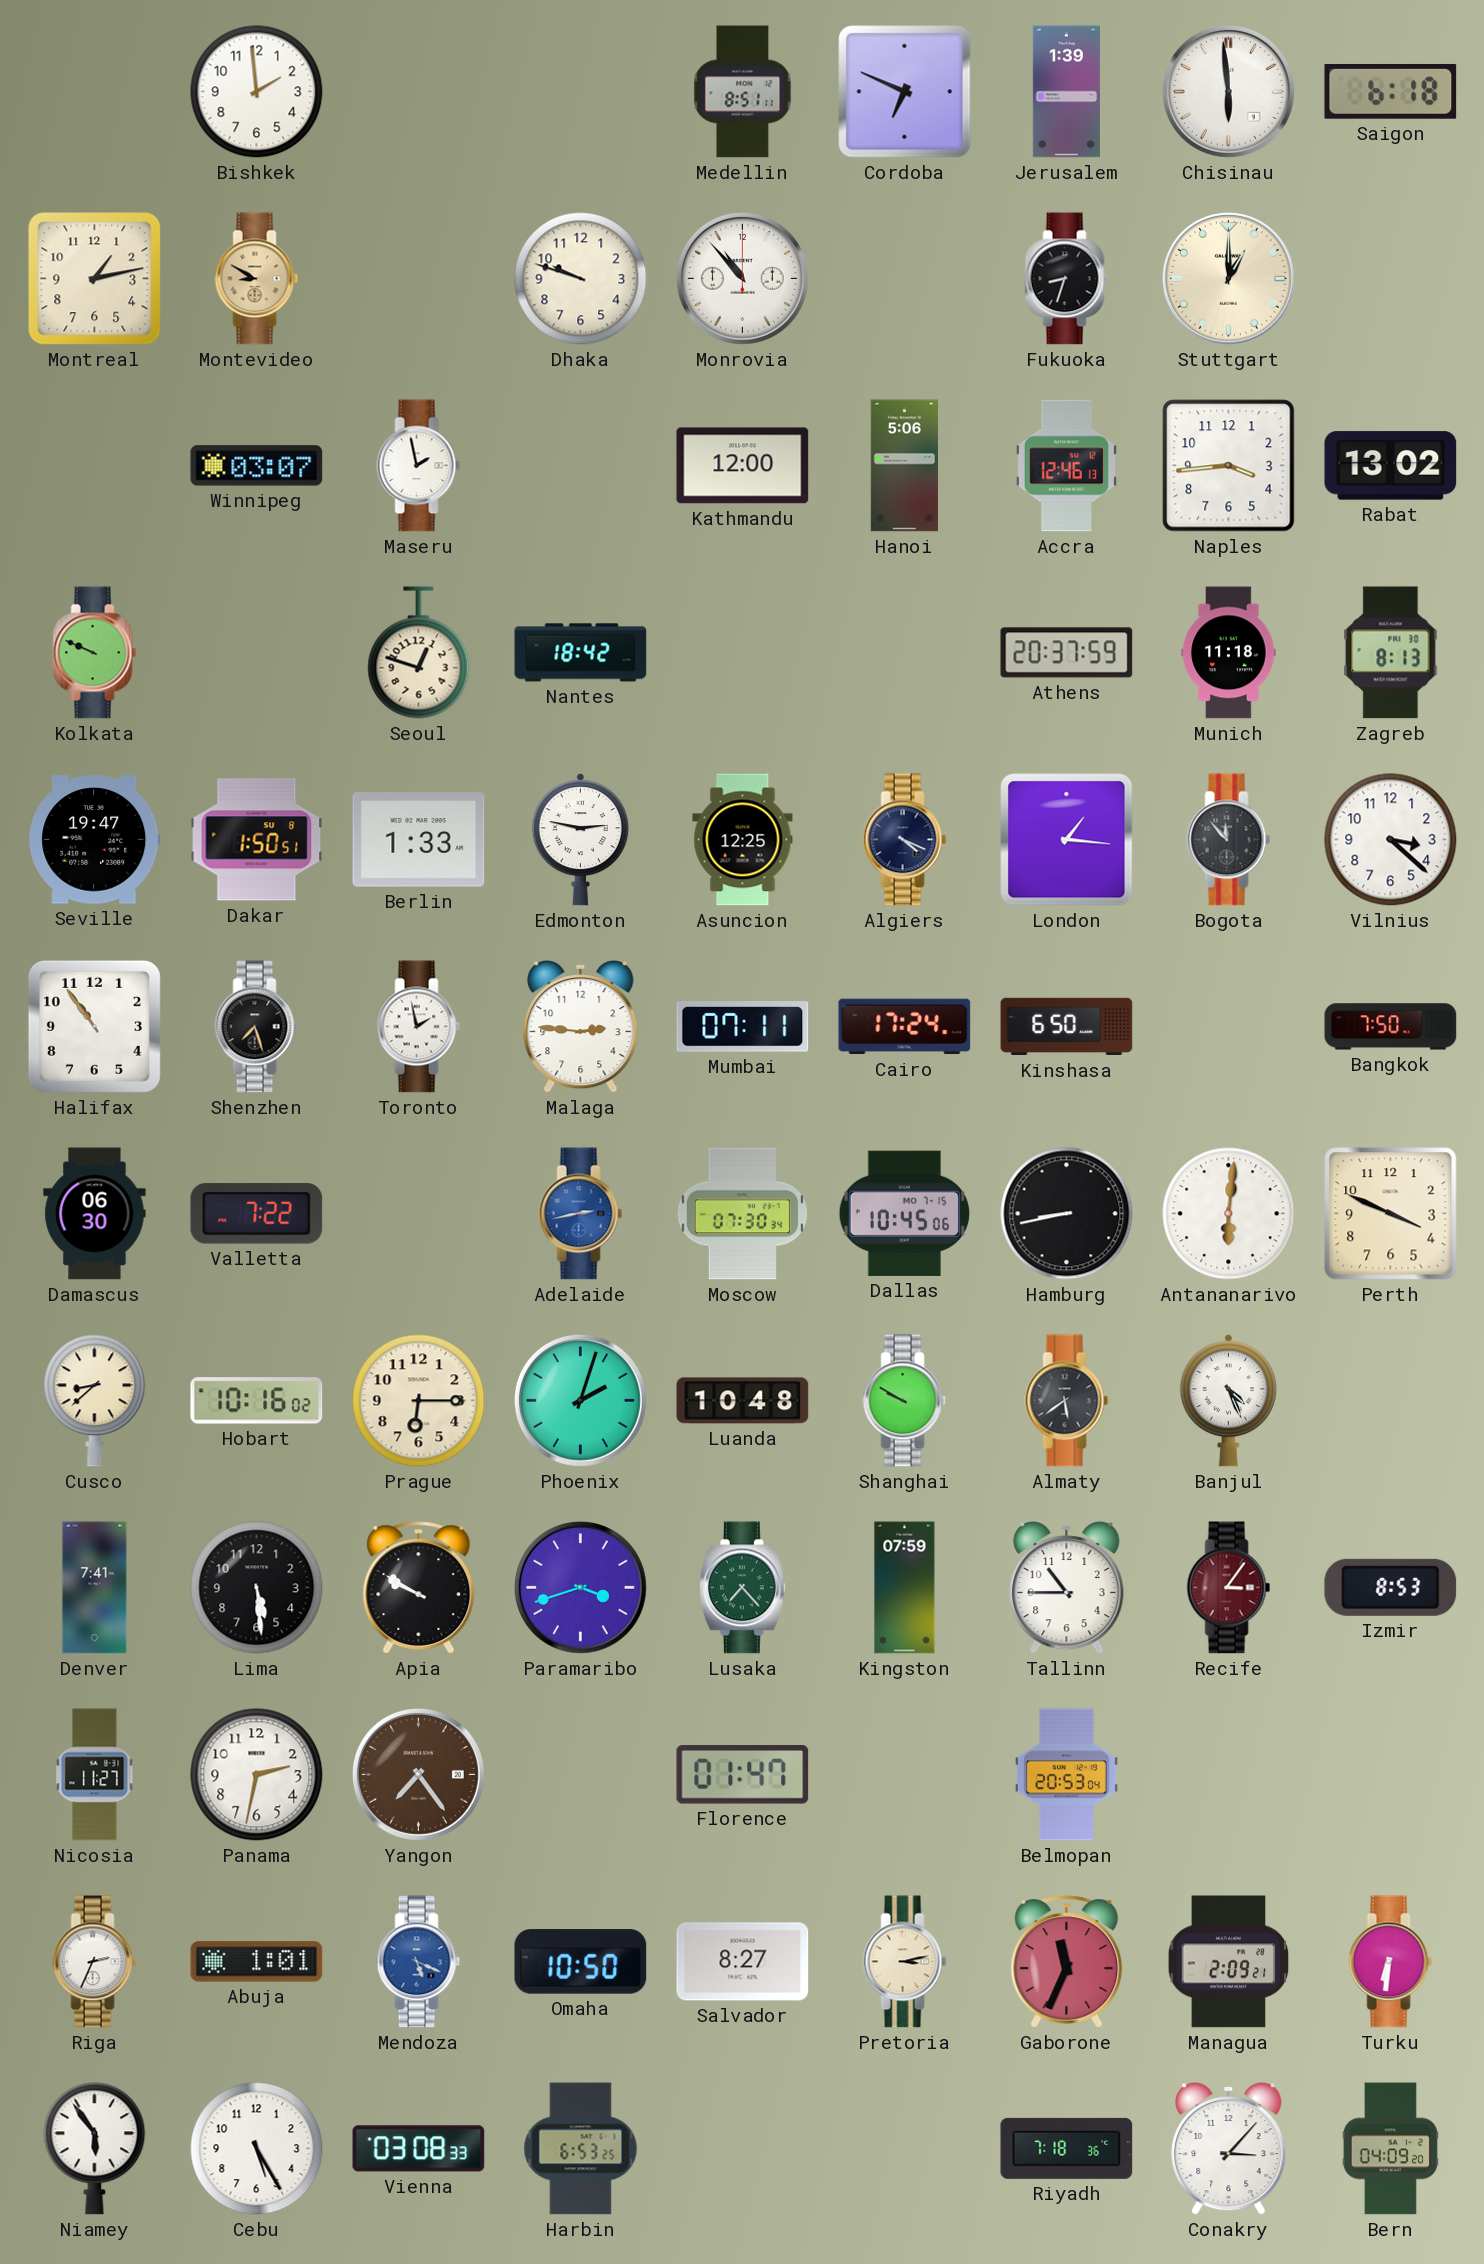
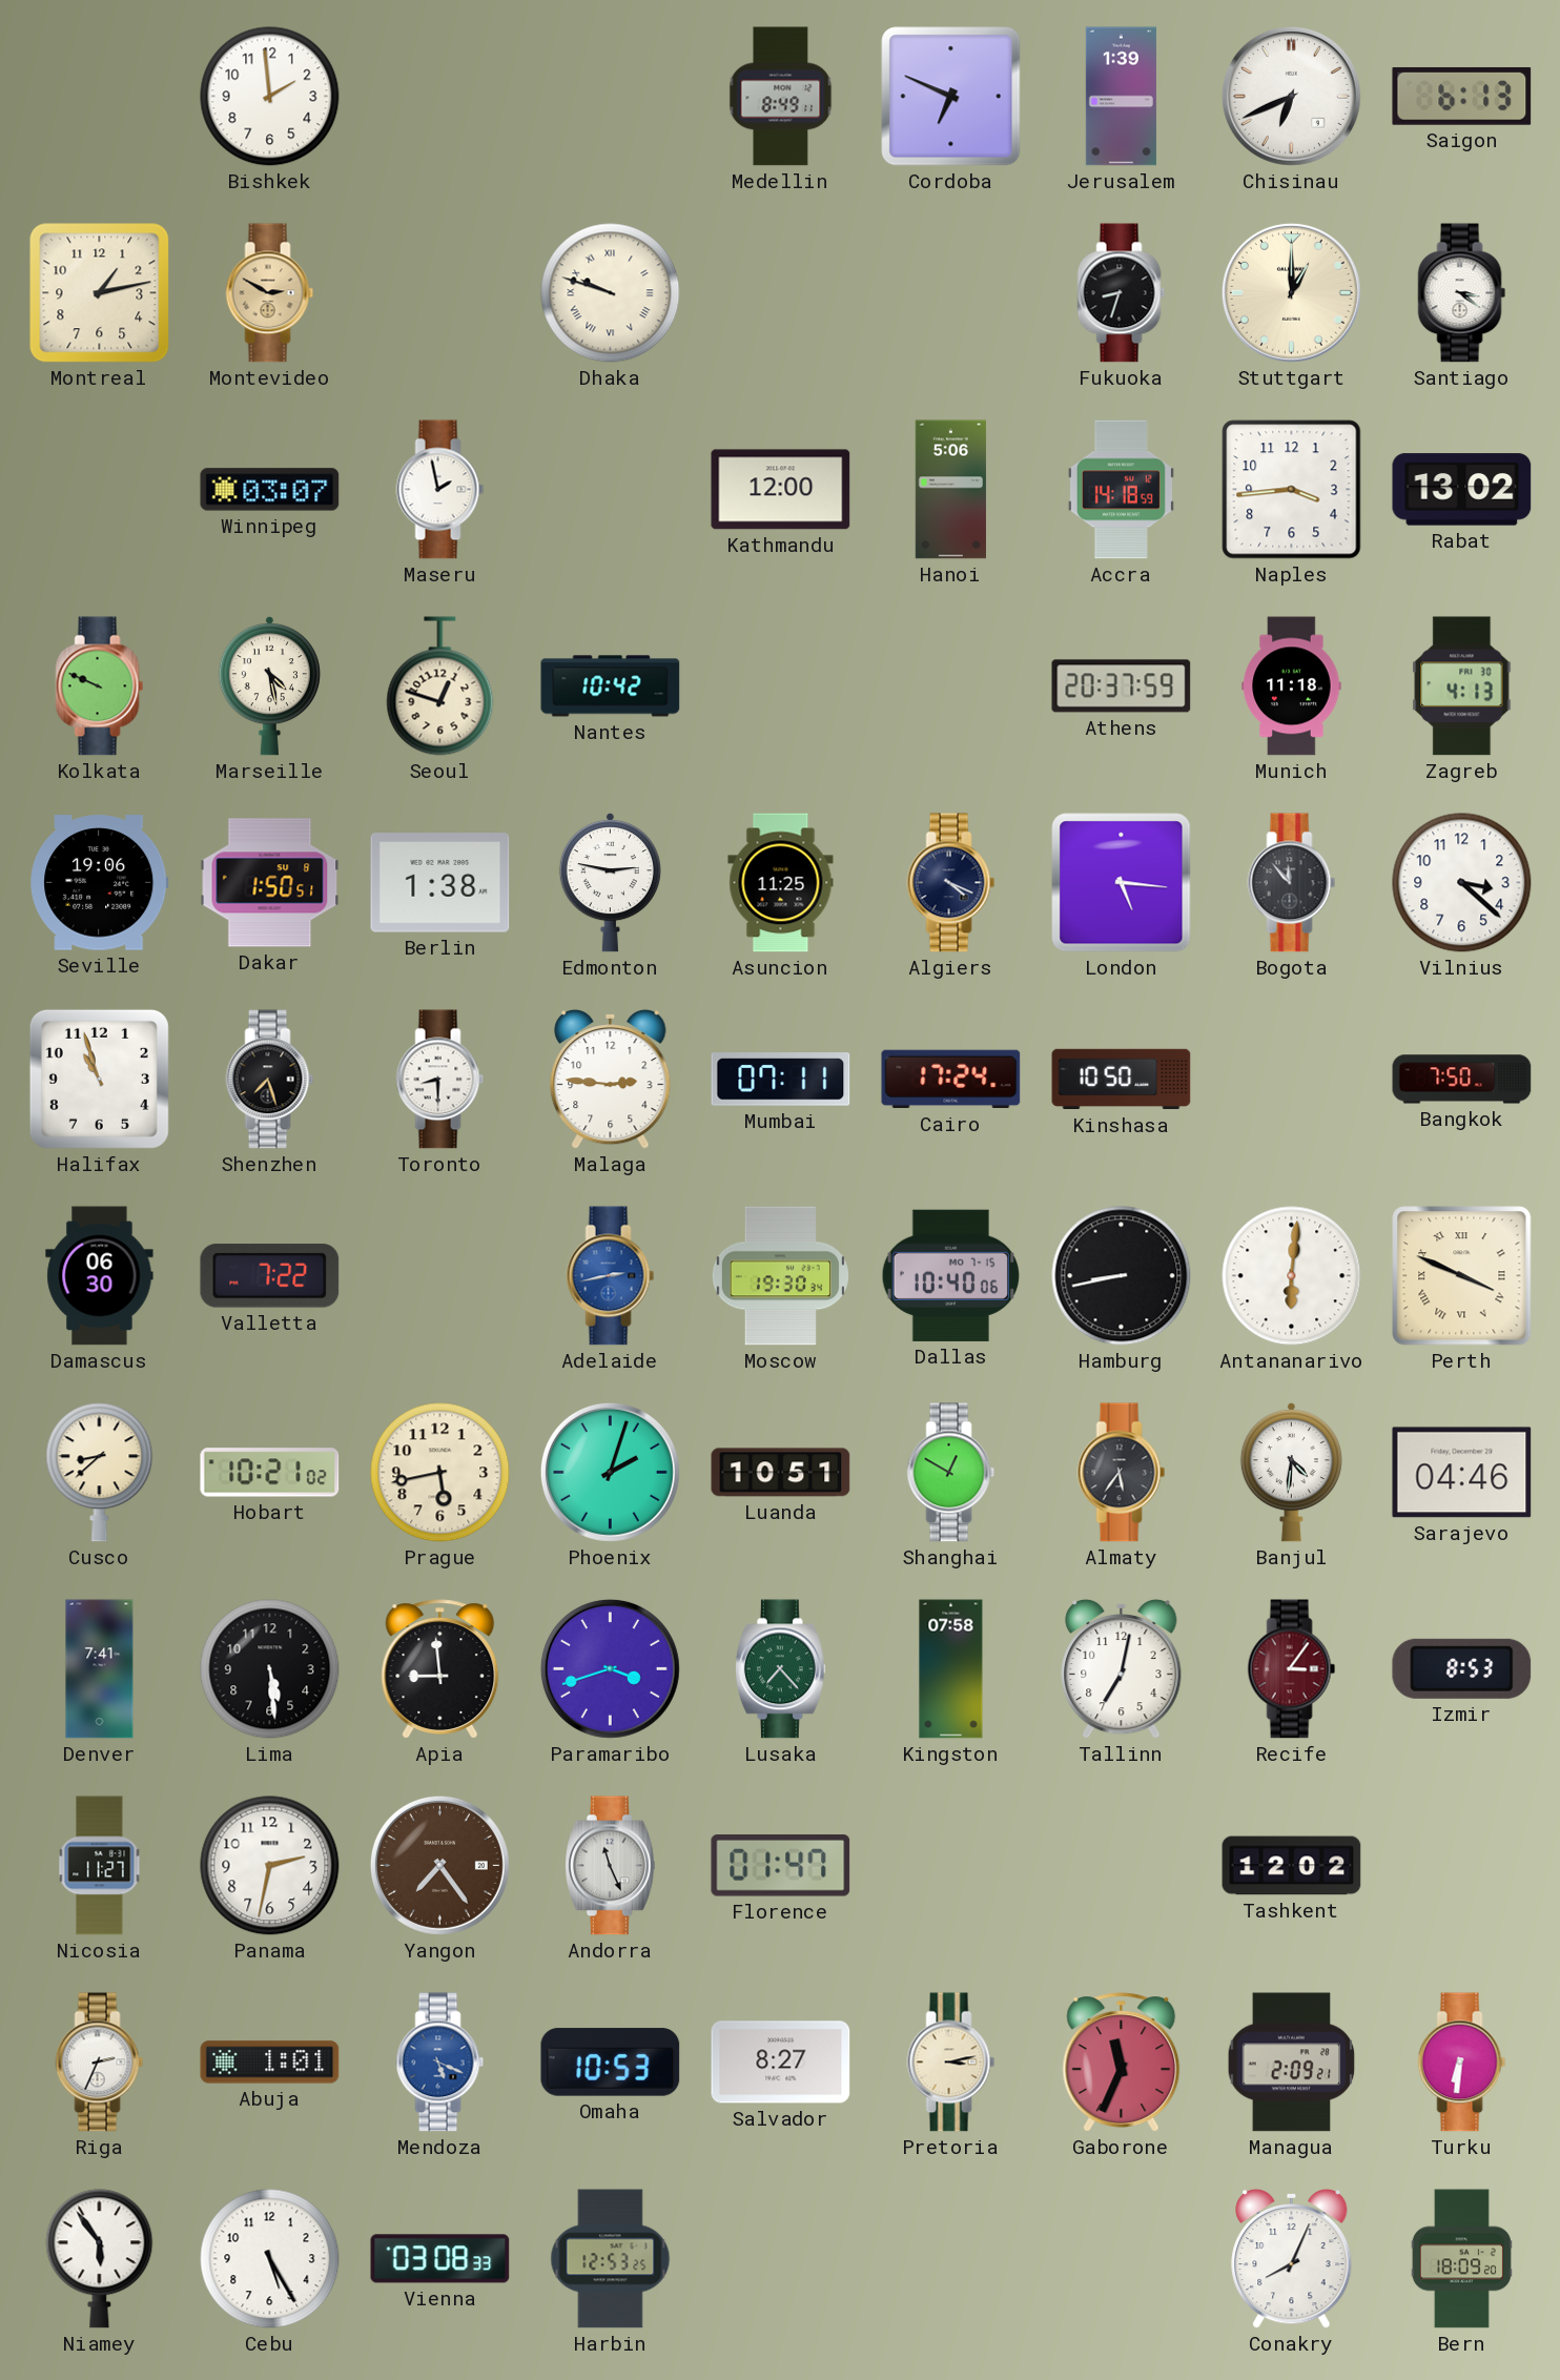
Medellin: 8:51 -> 8:49
Chisinau: 5:59 -> 6:41
Saigon: 6:18 -> 6:13
Montevideo: 8:50 -> 2:50
Dhaka numerals: Arabic -> Roman
Monrovia: 10:53 -> none
Santiago: none -> 3:21
Accra: 12:46 -> 14:18
Marseille: none -> 4:28
Nantes: 18:42 -> 10:42
Zagreb: 8:13 -> 4:13
Seville: 19:47 -> 19:06
Berlin: 1:33 -> 1:38
Asuncion: 12:25 -> 11:25
London: 1:16 -> 5:16
Halifax: 10:54 -> 10:57
Toronto: 1:58 -> 8:30
Kinshasa: 6:50 -> 10:50
Moscow: 07:30 -> 19:30
Dallas: 10:45 -> 10:40
Perth numerals: Arabic -> Roman
Hobart: 10:16 -> 10:21
Prague: 6:15 -> 5:43
Luanda: 10:48 -> 10:51
Shanghai: 9:50 -> 12:50
Almaty: 5:39 -> 5:36
Banjul: 4:26 -> 4:31
Sarajevo: none -> 04:46
Apia: 9:50 -> 8:59
Kingston: 07:59 -> 07:58
Tallinn: 10:45 -> 7:02
Andorra: none -> 11:26
Belmopan: 20:53 -> none
Tashkent: none -> 12:02
Omaha: 10:50 -> 10:53
Harbin: 6:53 -> 12:53
Riyadh: 7:18 -> none
Conakry: 3:07 -> 8:04
Bern: 04:09 -> 18:09
